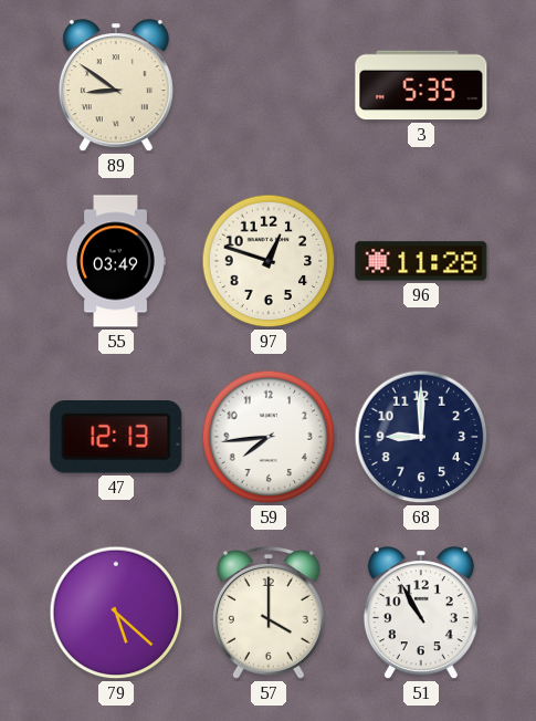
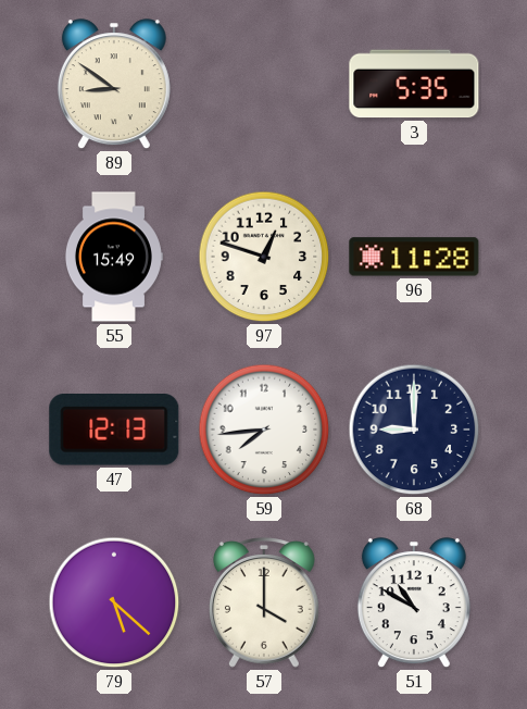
55: 03:49 -> 15:49
51: 10:55 -> 10:50
